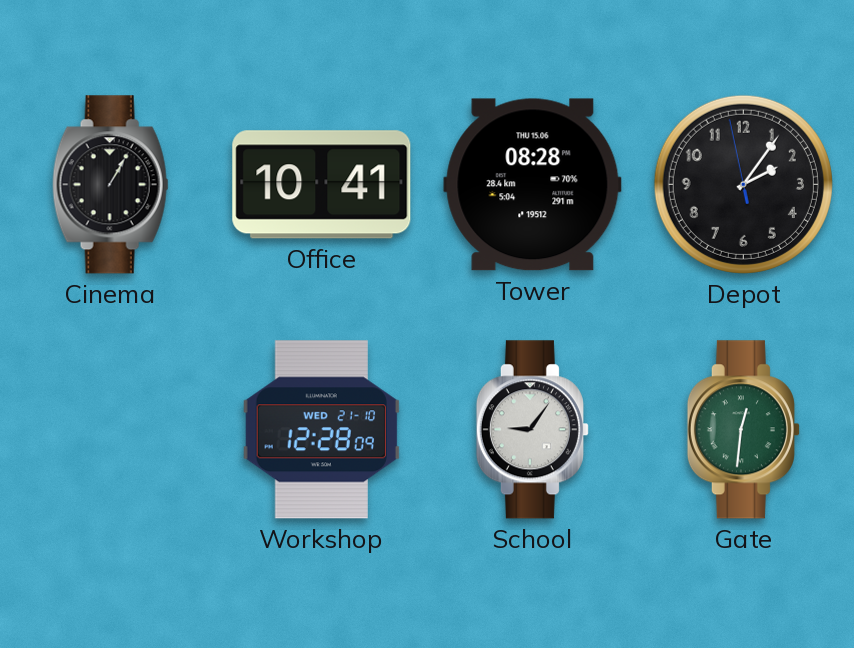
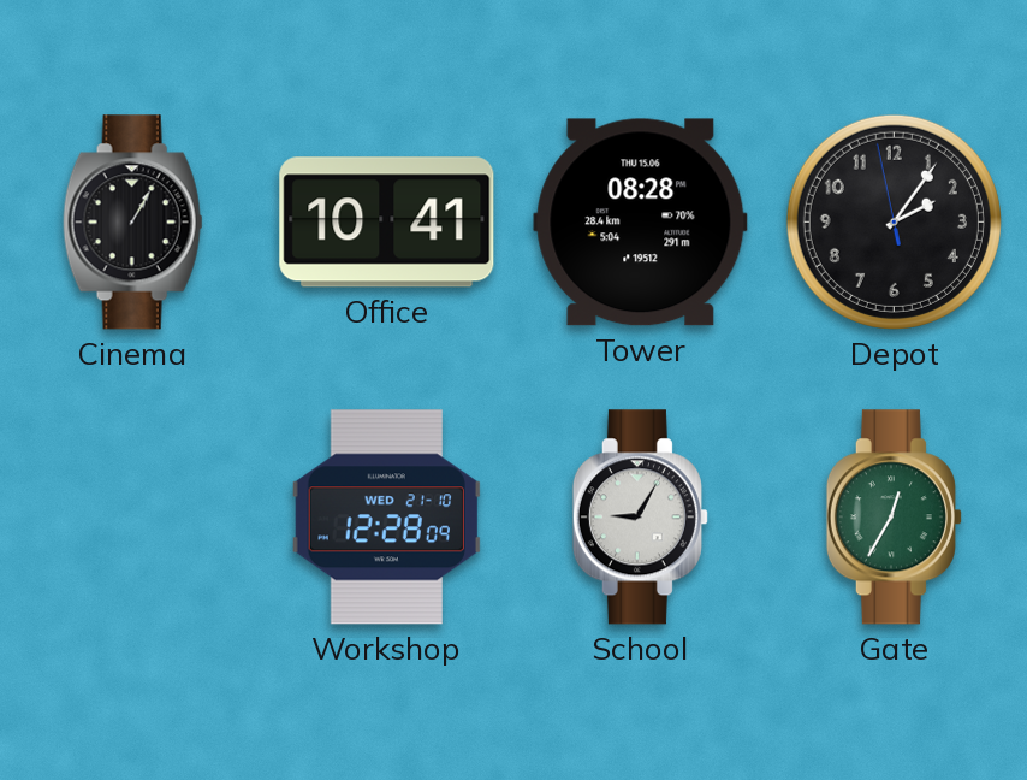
School: 9:06 -> 9:05
Gate: 12:31 -> 12:35
